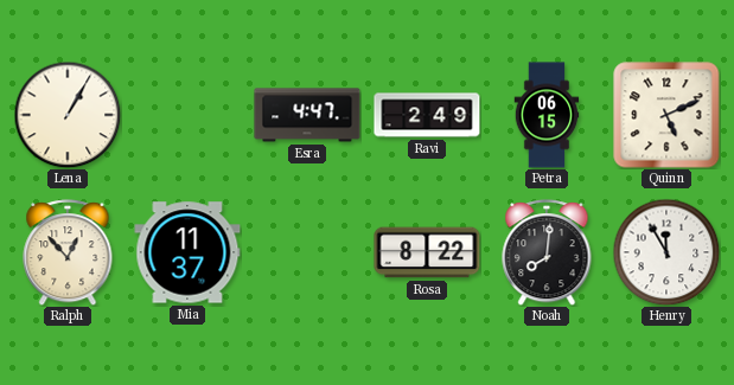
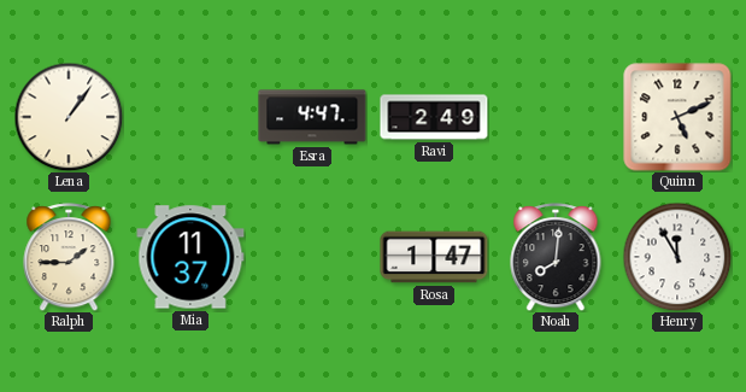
Lena: 1:05 -> 1:06
Petra: 06:15 -> none
Ralph: 12:53 -> 1:45
Rosa: 8:22 -> 1:47
